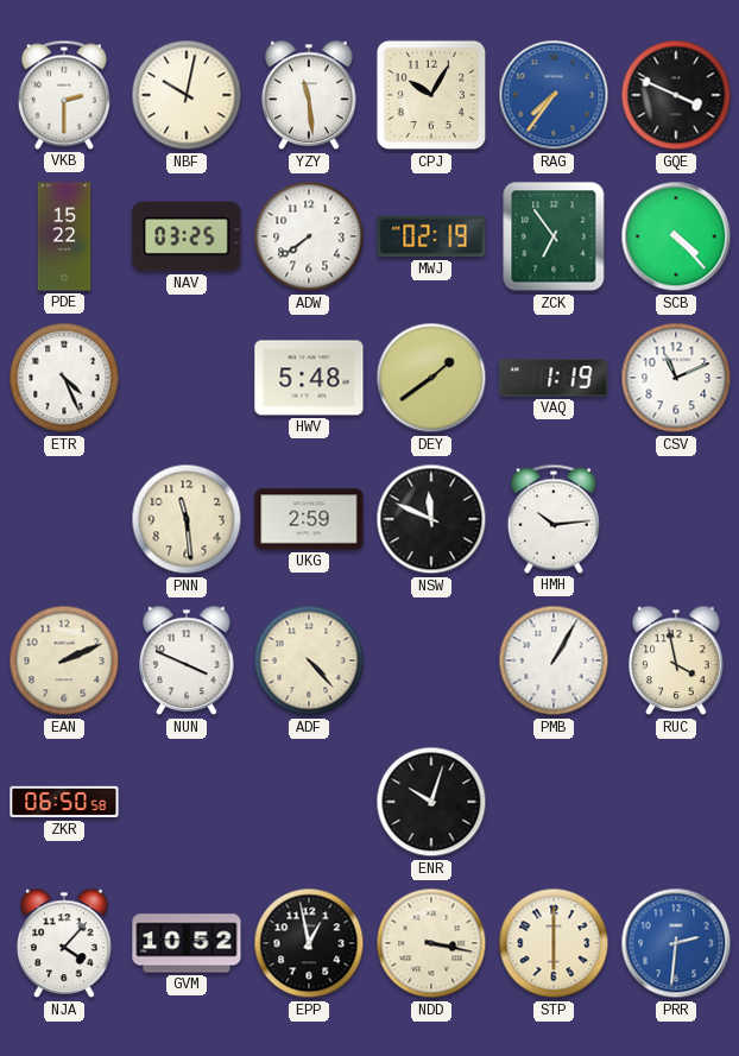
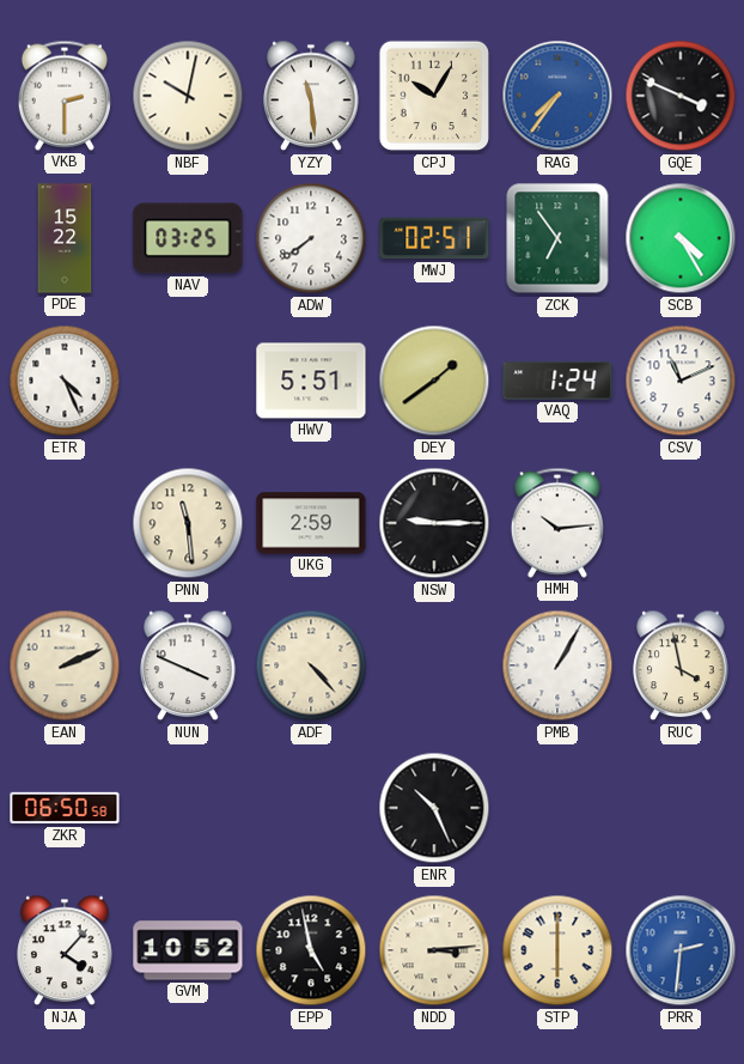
MWJ: 02:19 -> 02:51
SCB: 4:23 -> 4:25
HWV: 5:48 -> 5:51
VAQ: 1:19 -> 1:24
NSW: 11:49 -> 9:15
ENR: 10:03 -> 10:26
EPP: 12:58 -> 4:58
NDD: 3:17 -> 3:14
